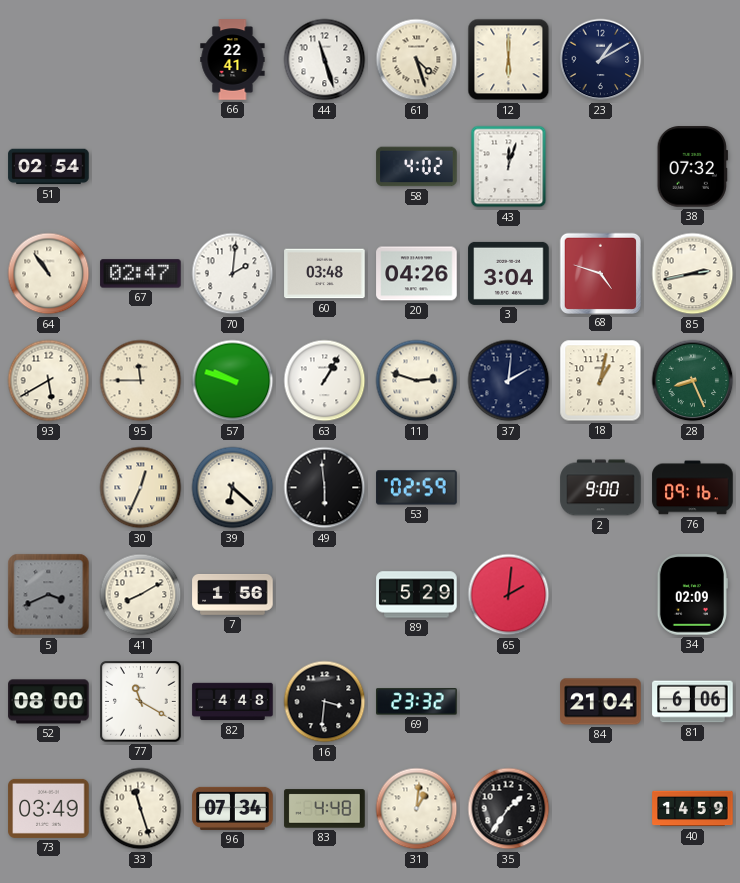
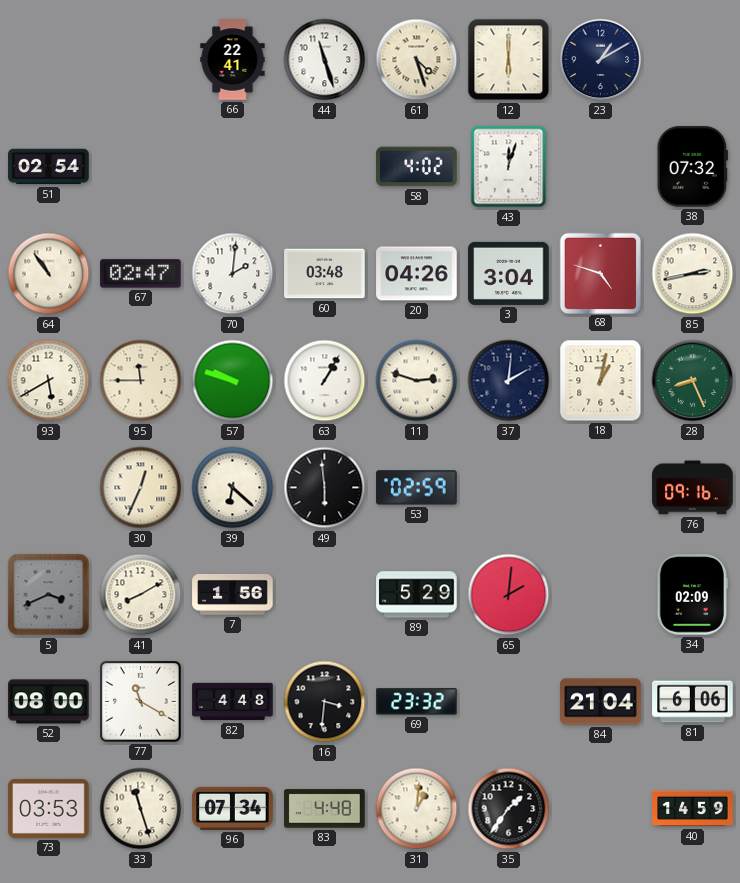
2: 9:00 -> none
73: 03:49 -> 03:53
